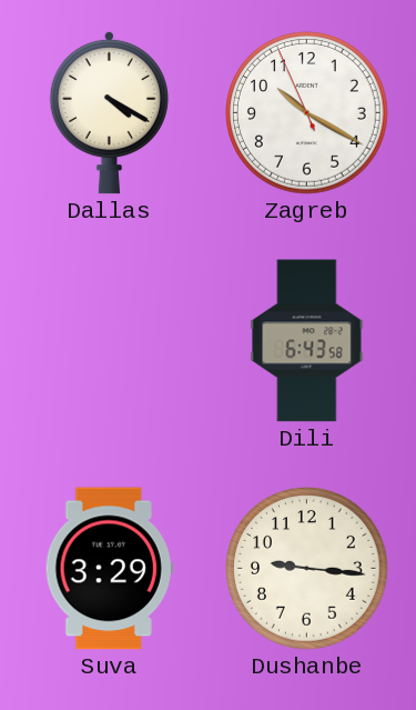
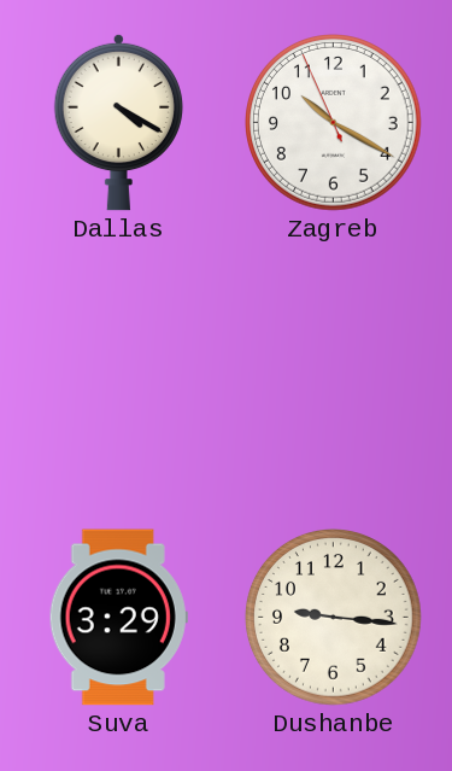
Dili: 6:43 -> none
